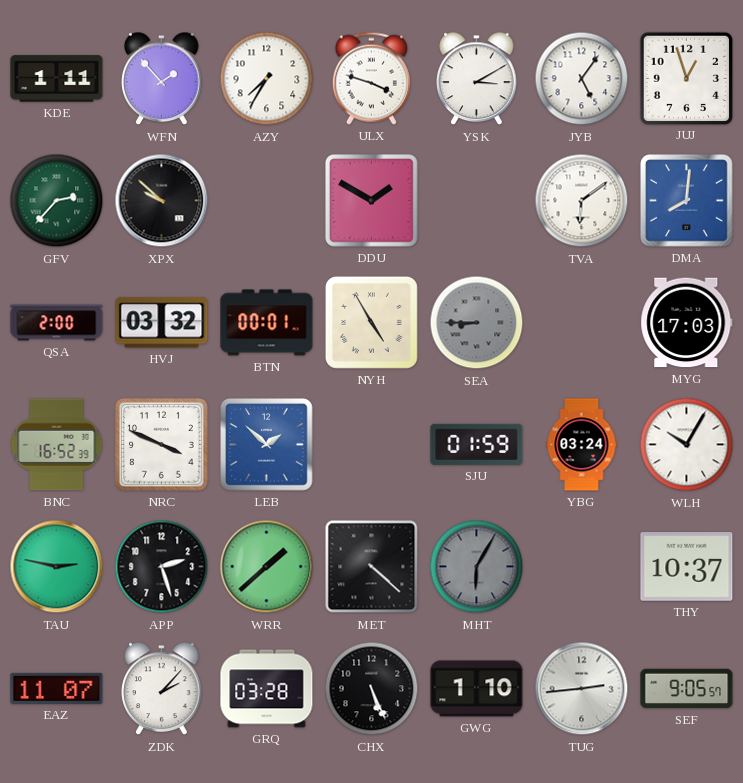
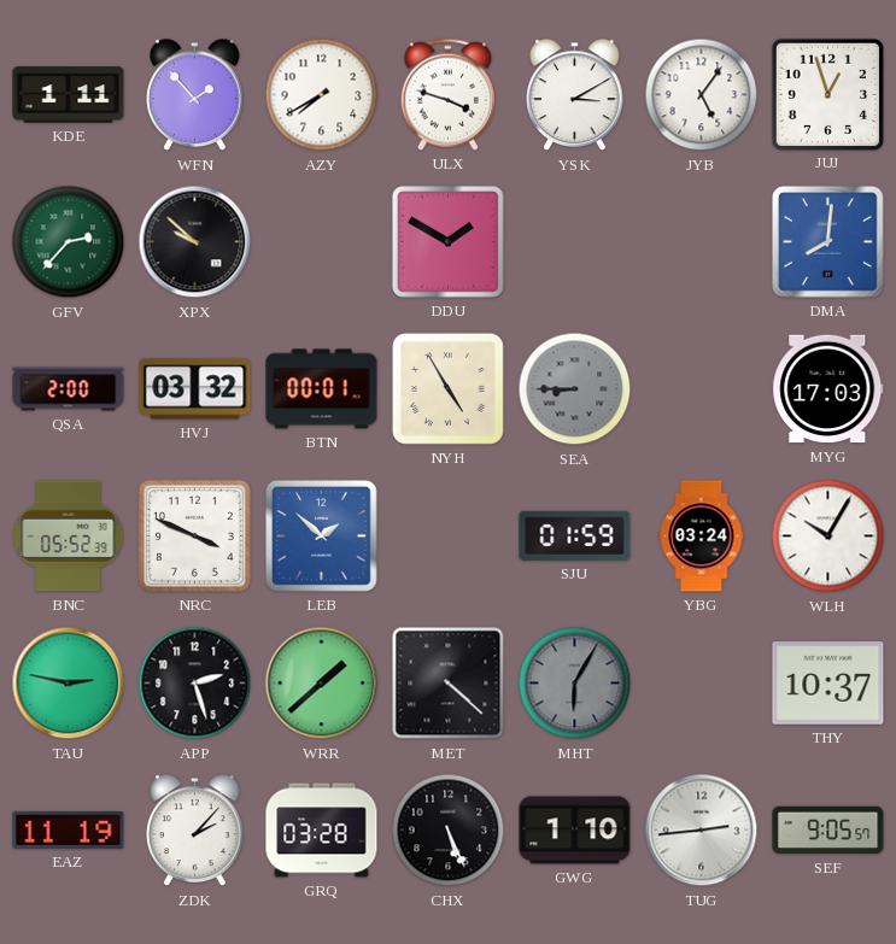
AZY: 7:35 -> 7:40
TVA: 6:09 -> none
BNC: 16:52 -> 05:52
EAZ: 11:07 -> 11:19
